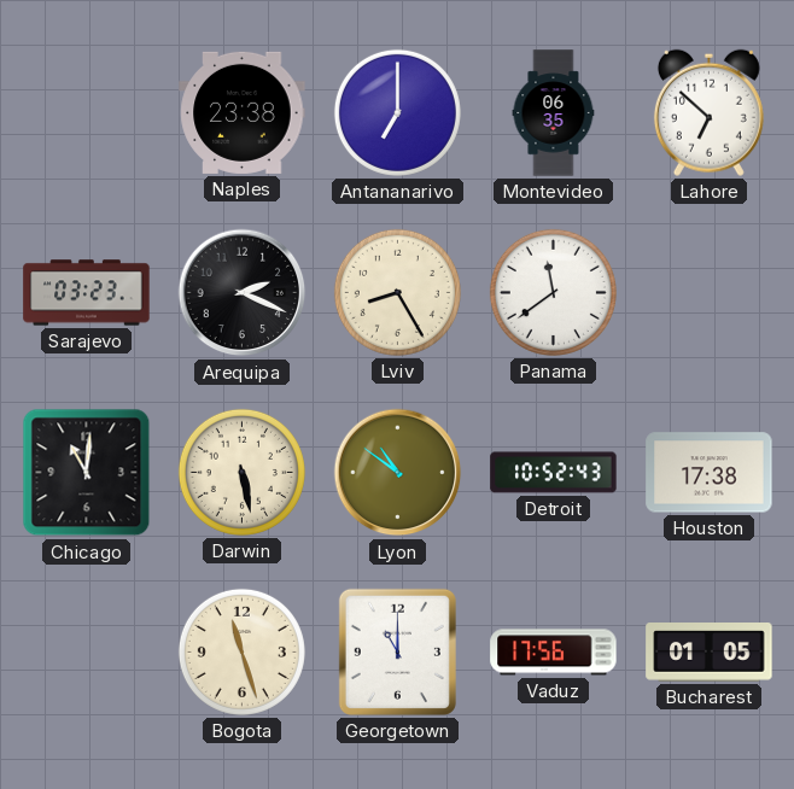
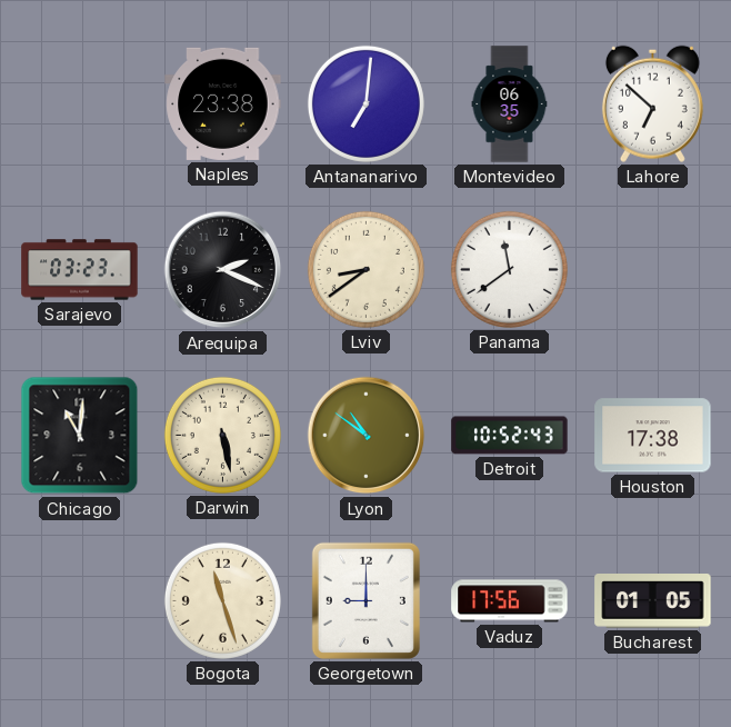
Antananarivo: 7:00 -> 7:01
Lviv: 8:25 -> 8:39
Georgetown: 11:00 -> 9:00
